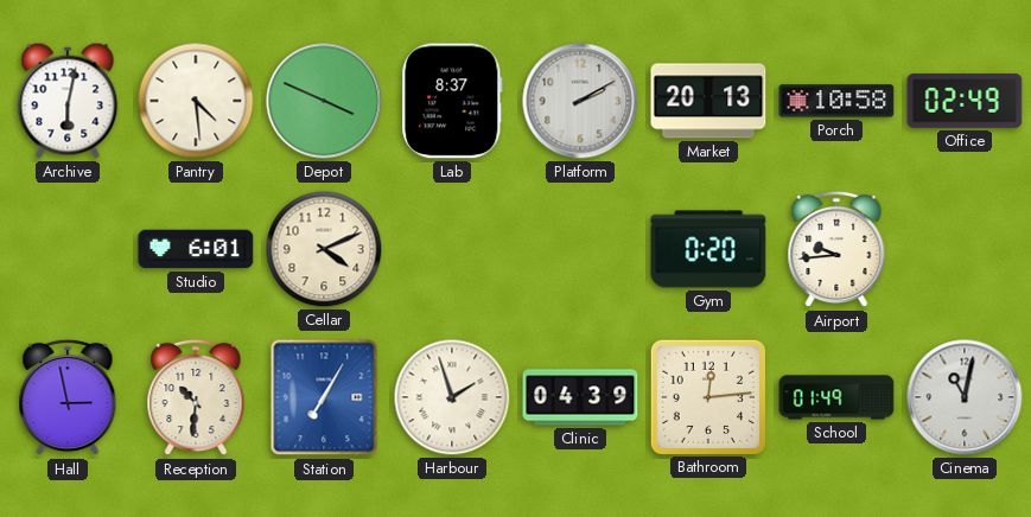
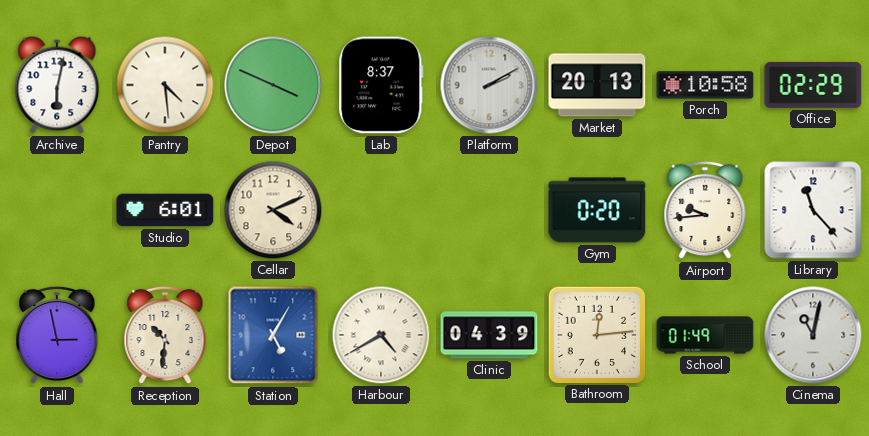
Office: 02:49 -> 02:29
Library: none -> 11:23
Station: 7:05 -> 5:05
Harbour: 1:57 -> 4:40
